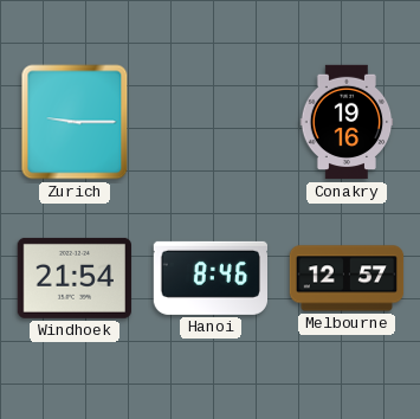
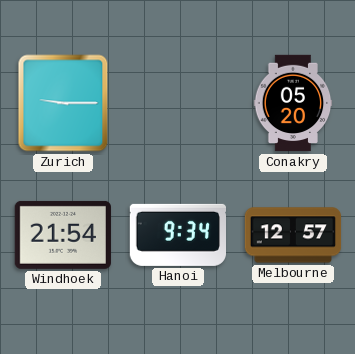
Conakry: 19:16 -> 05:20
Hanoi: 8:46 -> 9:34
